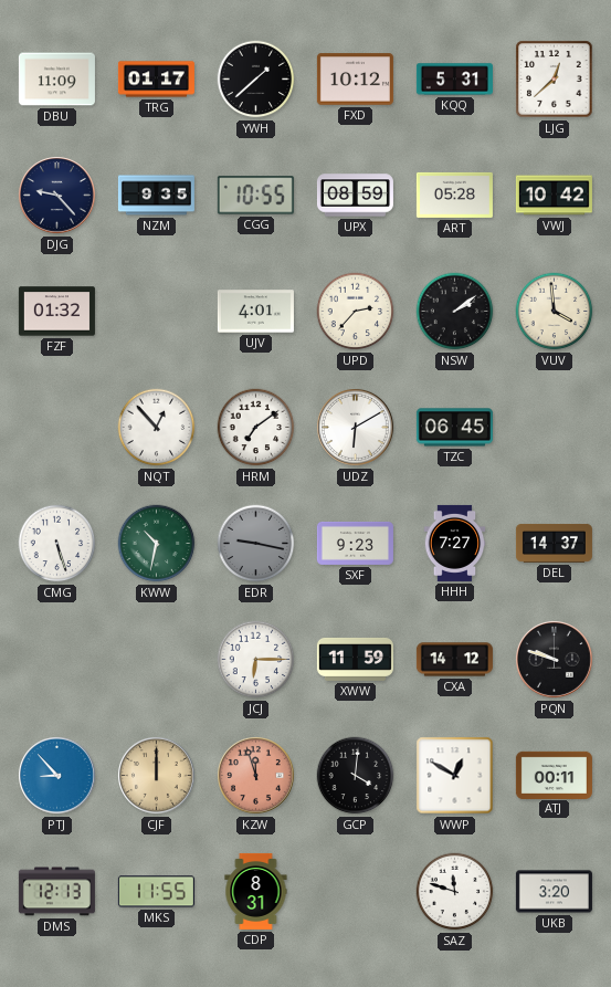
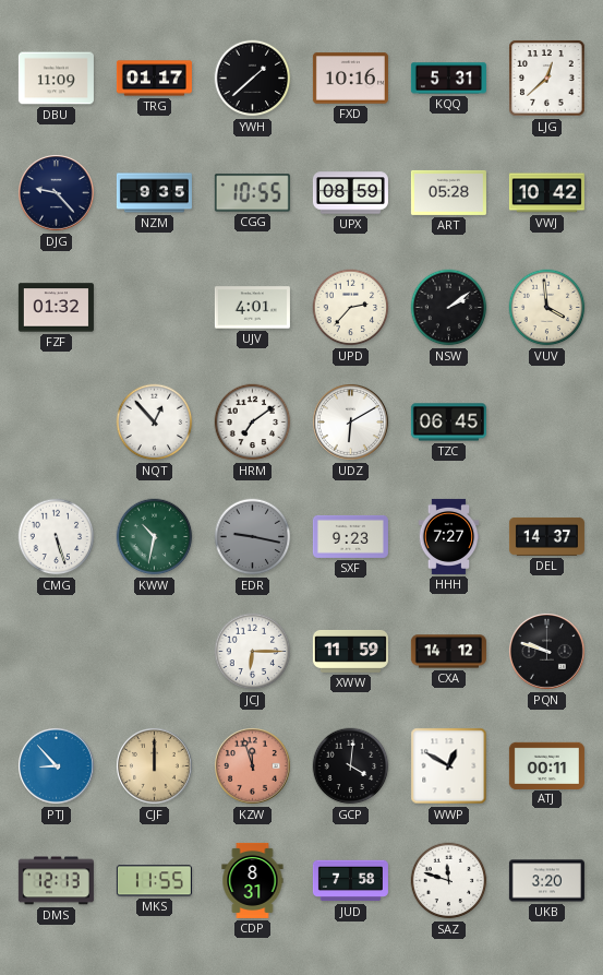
FXD: 10:12 -> 10:16
JUD: none -> 7:58
